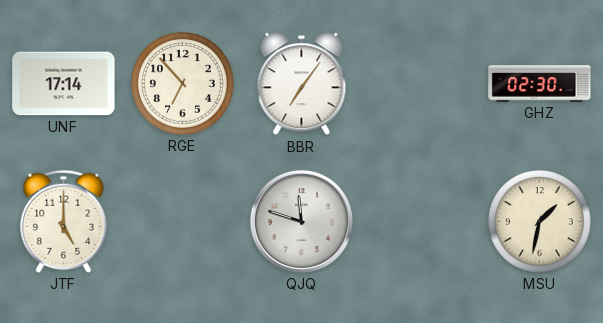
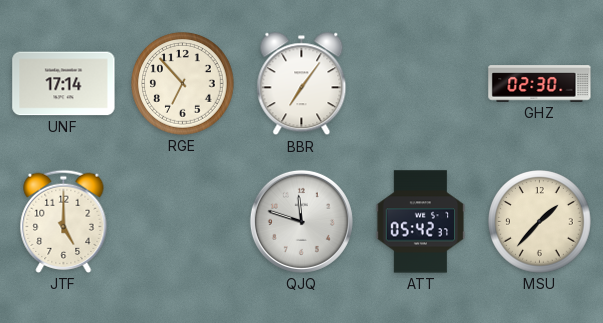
ATT: none -> 05:42
MSU: 1:32 -> 1:37
